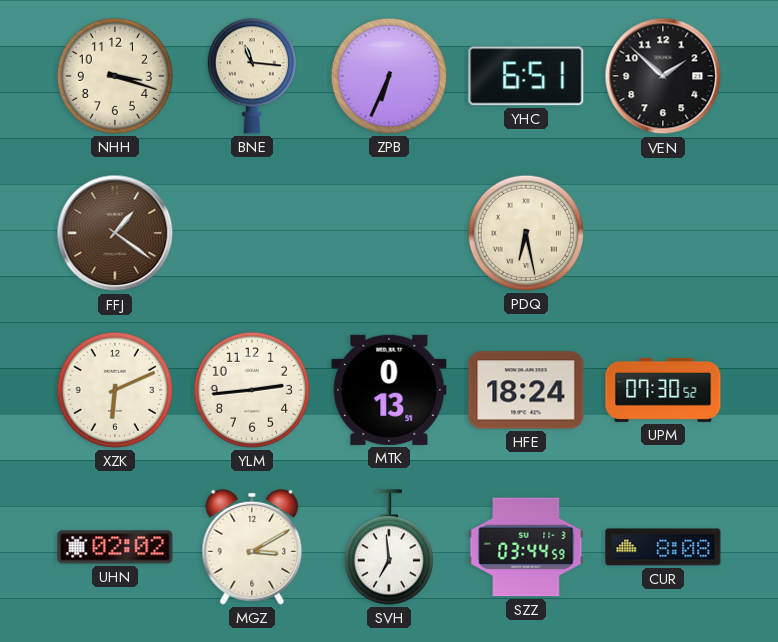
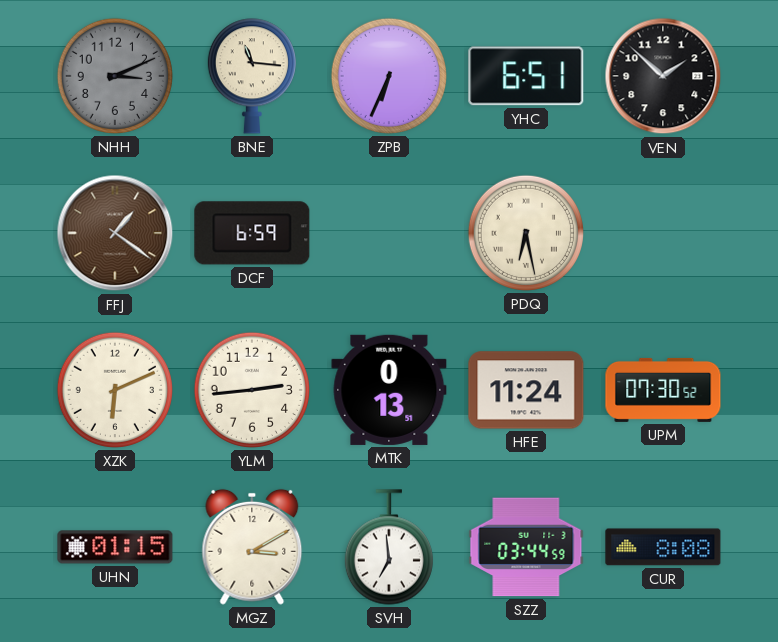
NHH: 3:18 -> 3:11
NHH dial: cream -> grey
DCF: none -> 6:59
HFE: 18:24 -> 11:24
UHN: 02:02 -> 01:15
